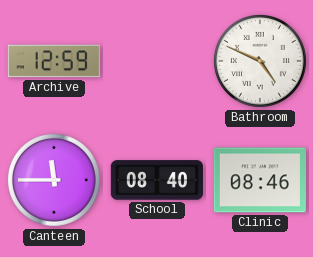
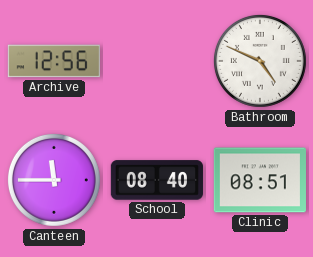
Archive: 12:59 -> 12:56
Clinic: 08:46 -> 08:51
